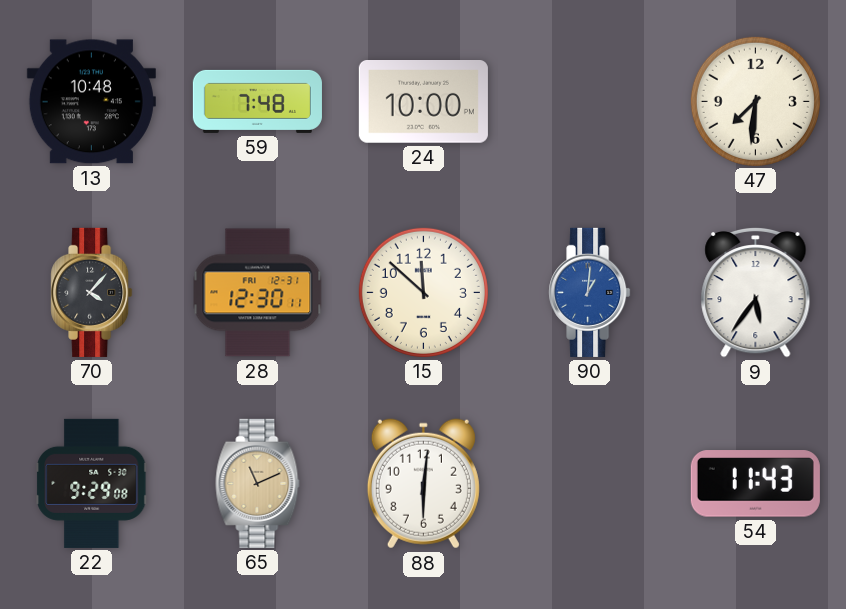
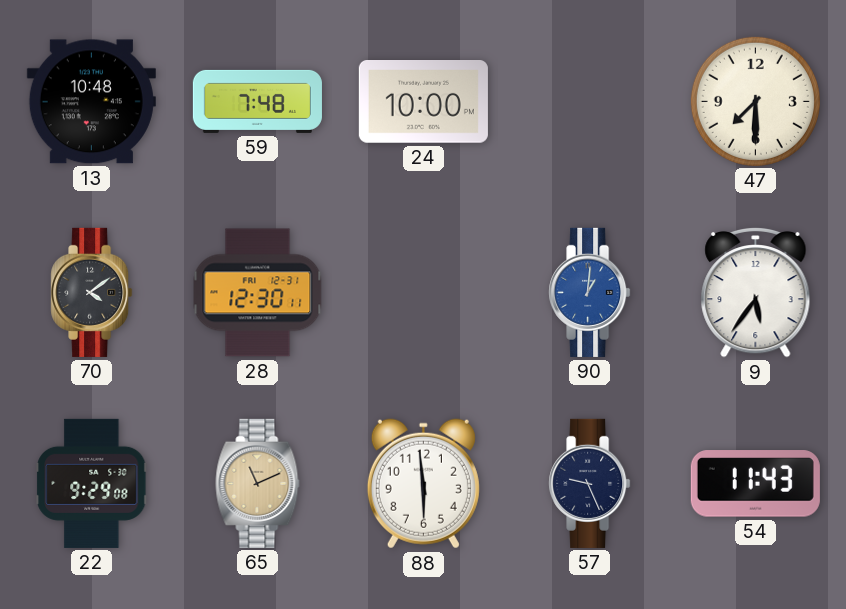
47: 7:31 -> 7:30
70: 4:07 -> 4:09
15: 11:52 -> none
88: 6:01 -> 5:59
57: none -> 9:26
